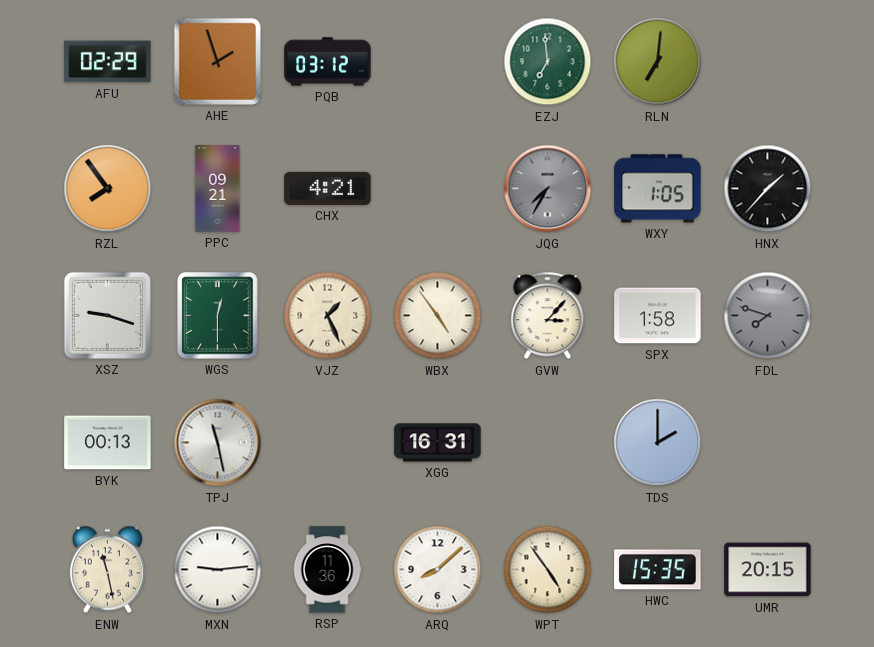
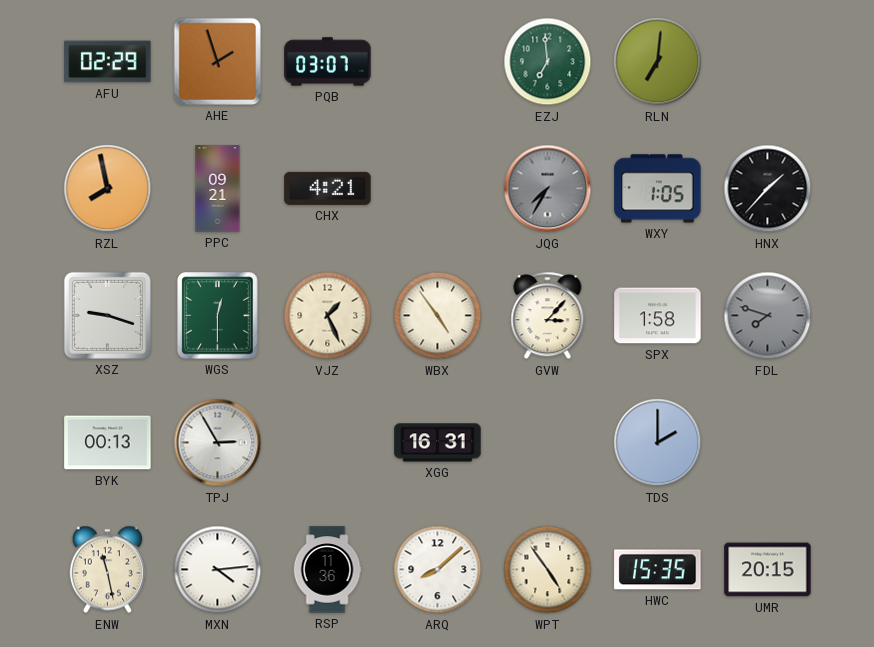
PQB: 03:12 -> 03:07
RZL: 7:54 -> 7:58
TPJ: 11:28 -> 2:55
MXN: 9:14 -> 4:14
